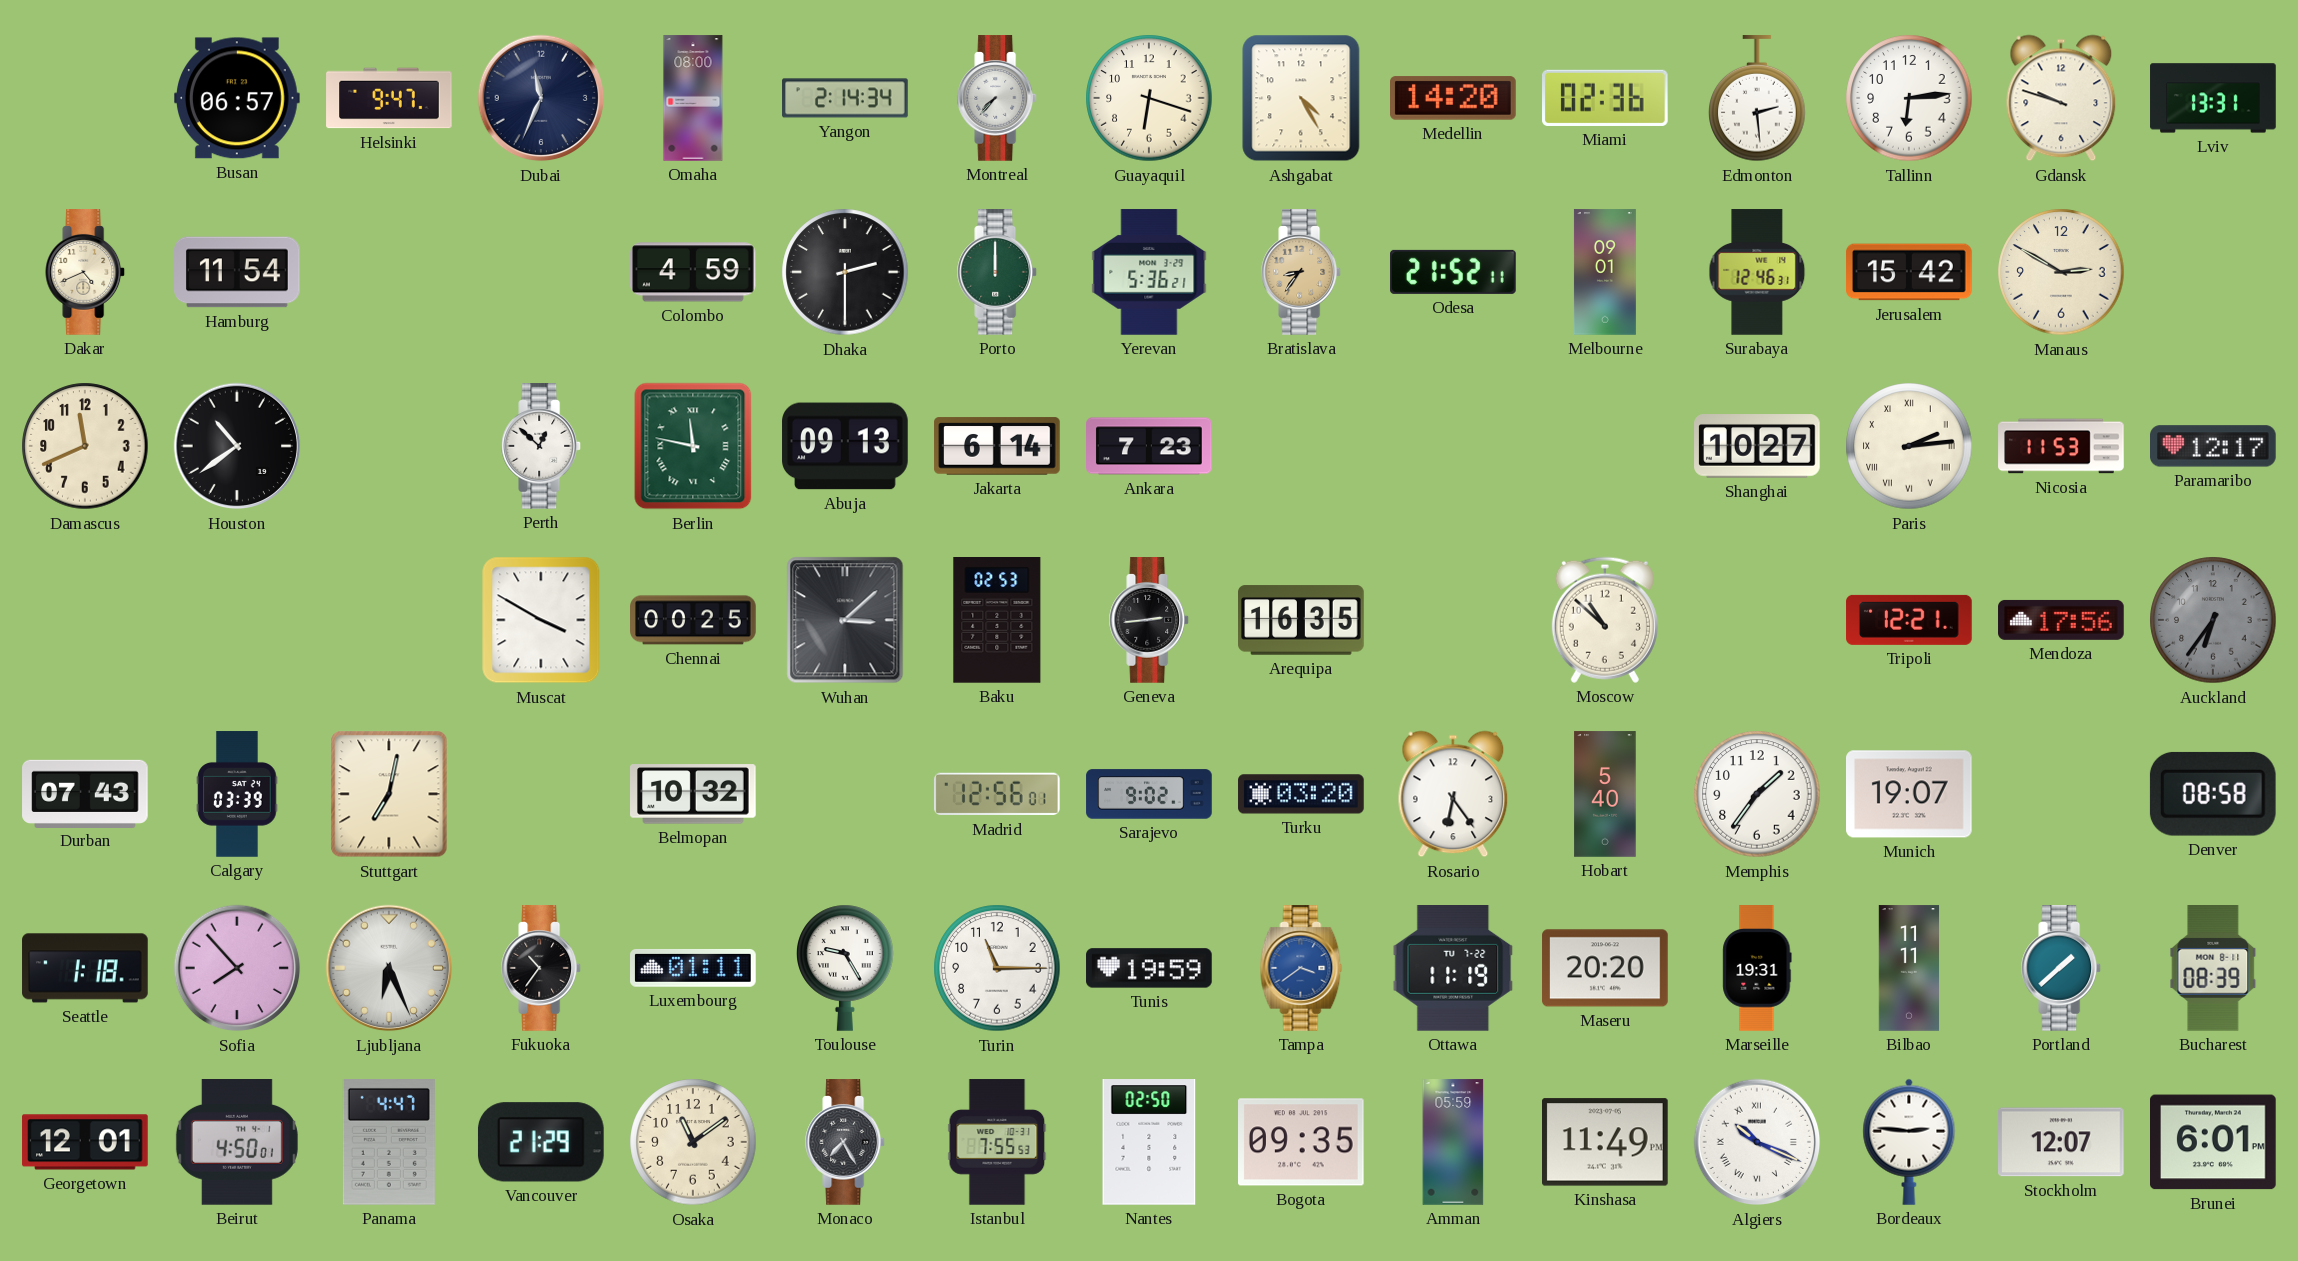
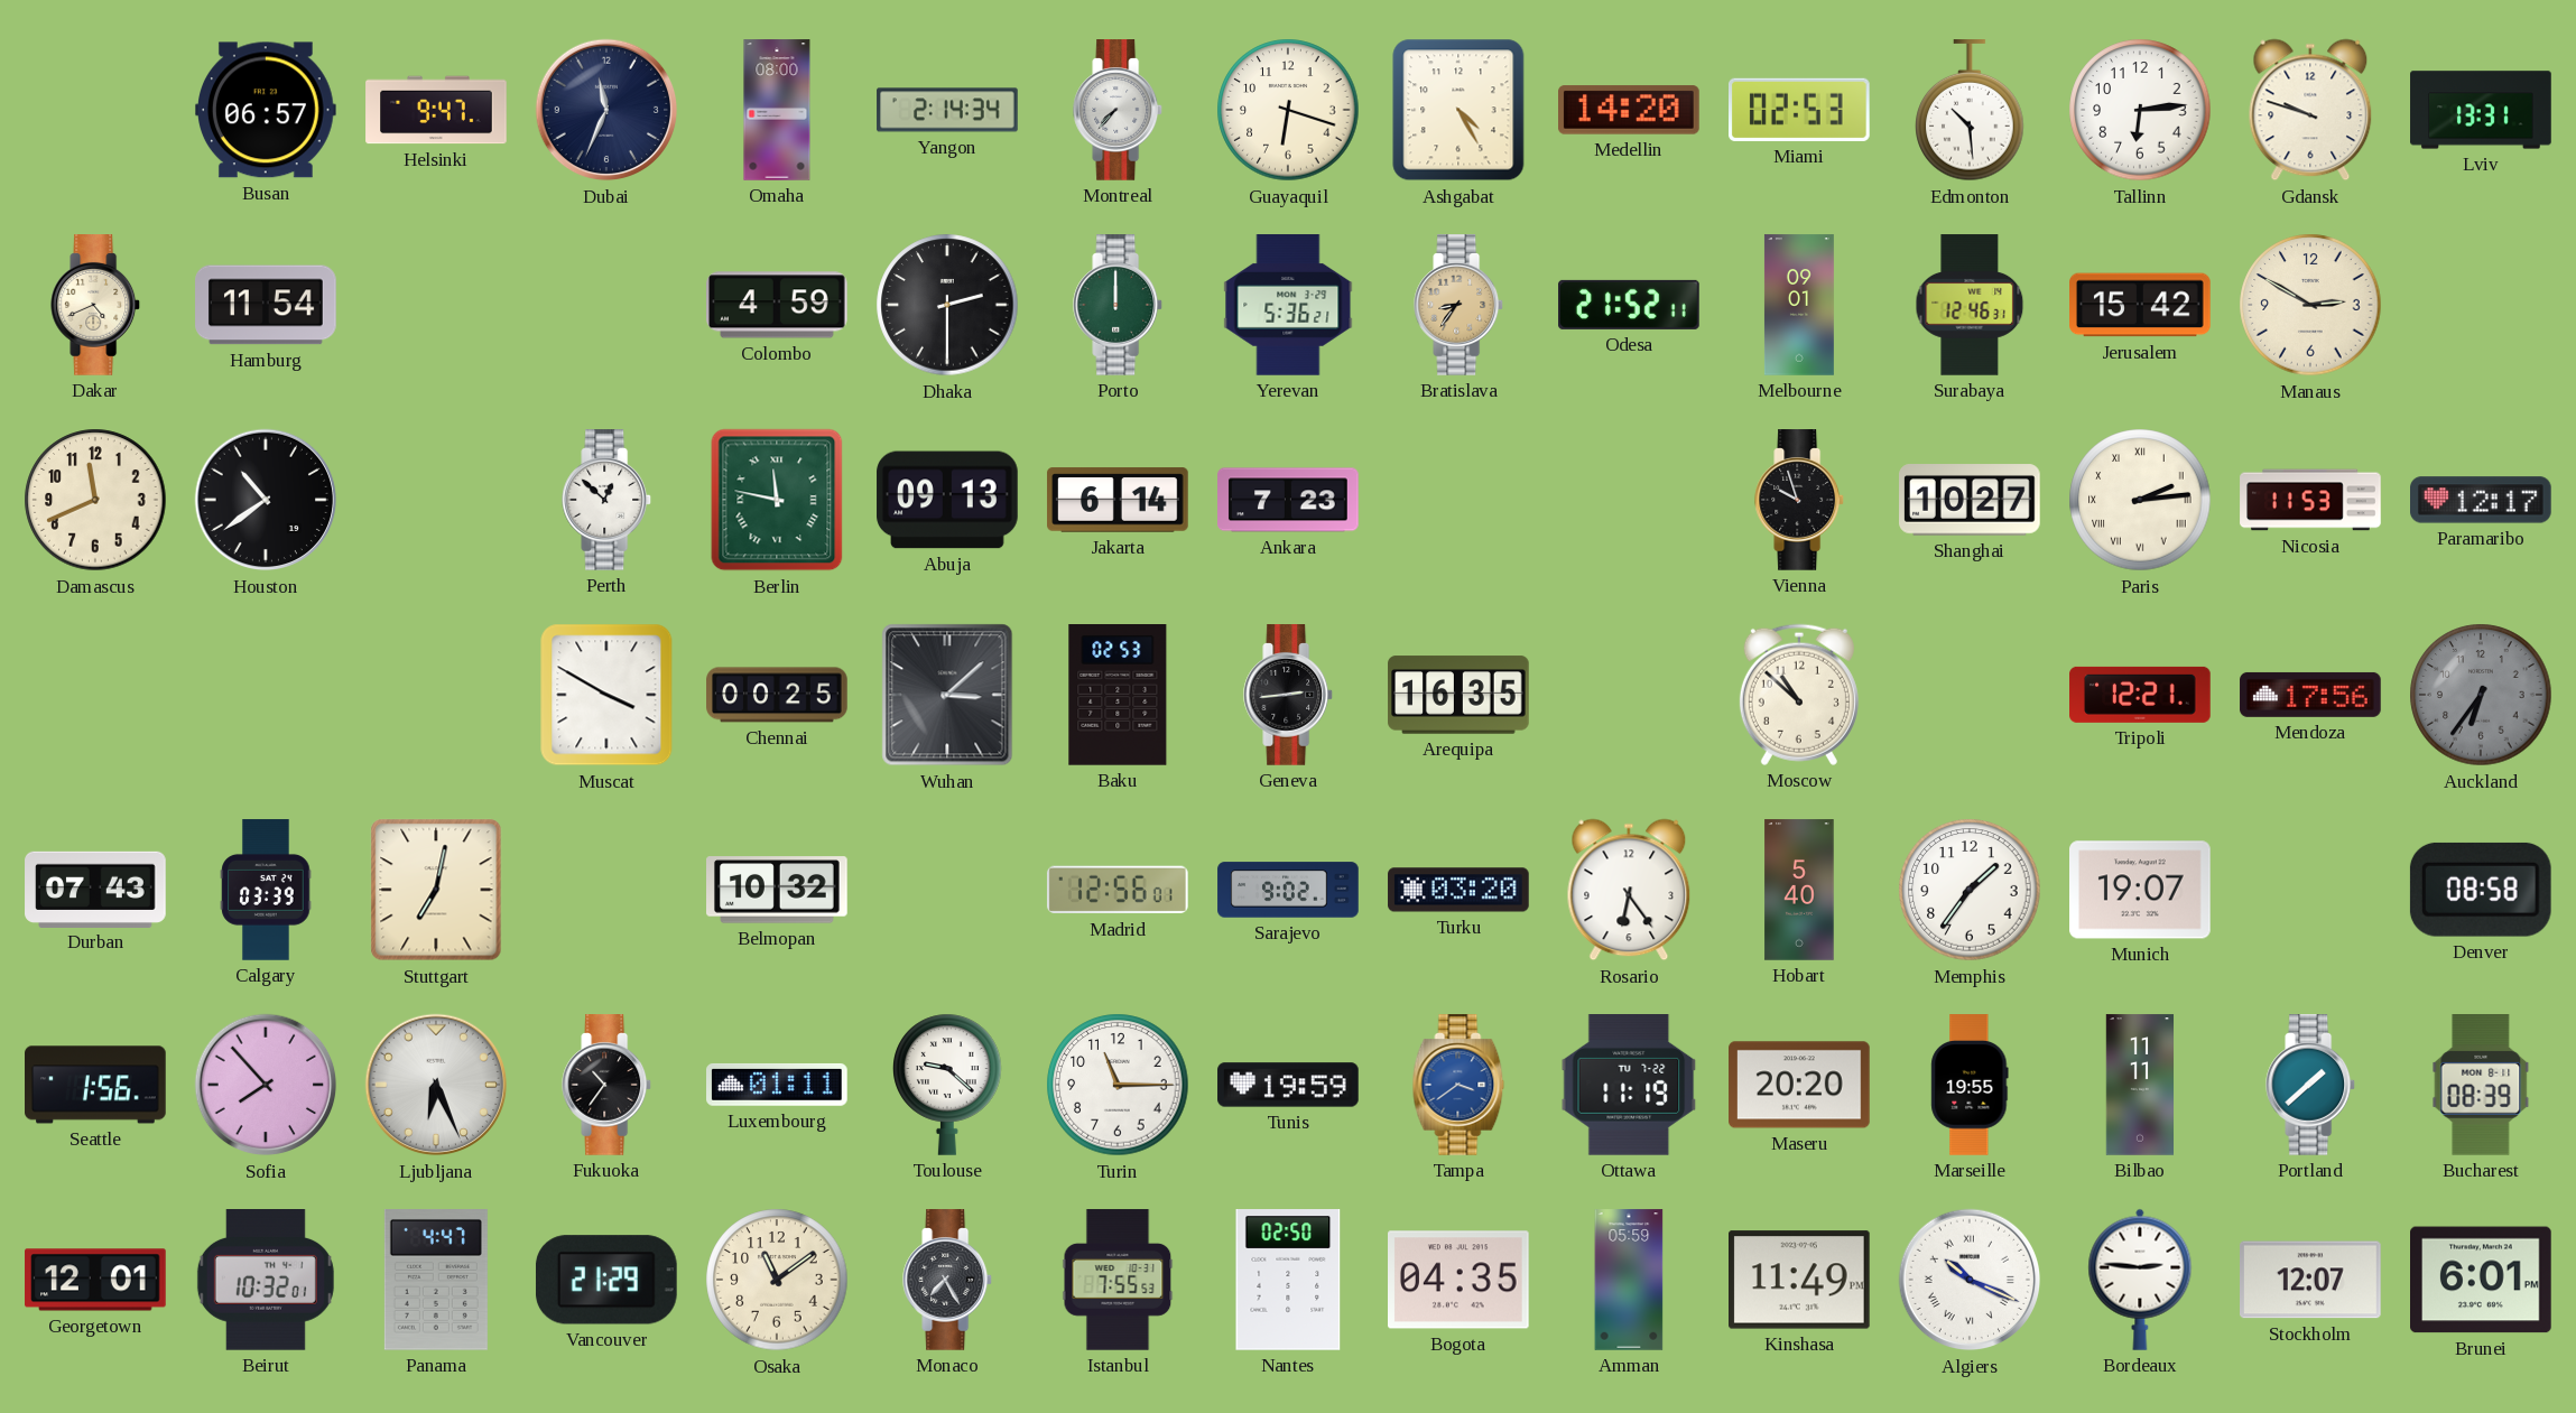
Miami: 02:36 -> 02:53
Edmonton: 2:29 -> 10:29
Vienna: none -> 9:57
Seattle: 1:18 -> 1:56
Toulouse: 9:25 -> 9:22
Marseille: 19:31 -> 19:55
Beirut: 4:50 -> 10:32
Bogota: 09:35 -> 04:35
